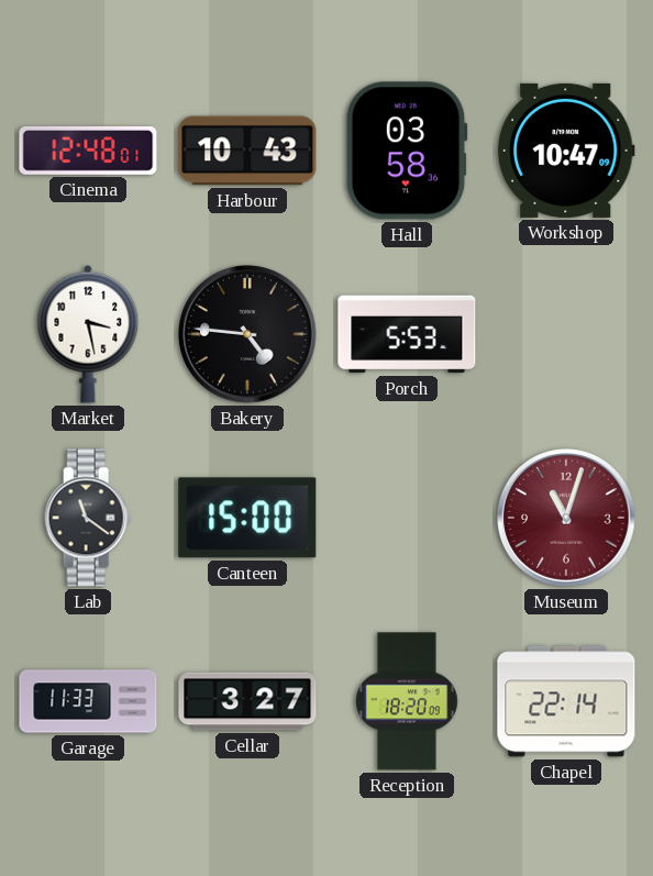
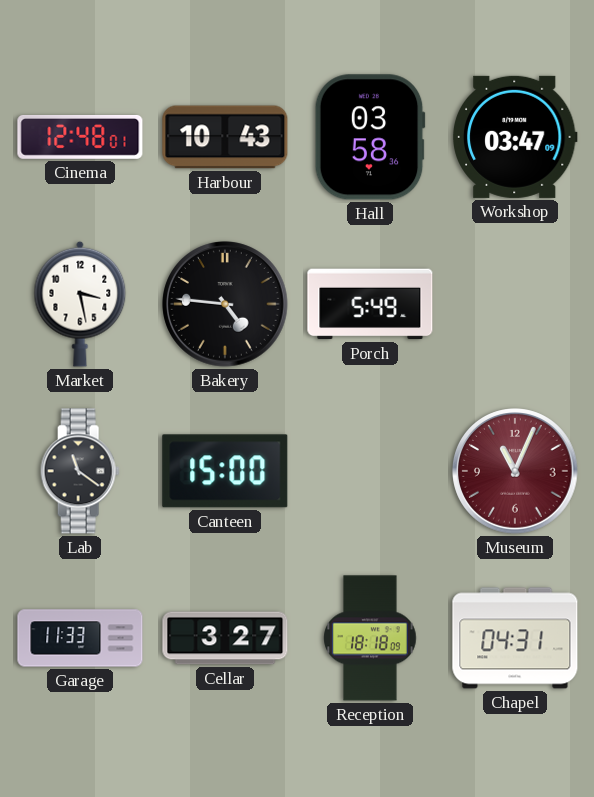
Workshop: 10:47 -> 03:47
Porch: 5:53 -> 5:49
Museum: 11:03 -> 11:04
Reception: 18:20 -> 18:18
Chapel: 22:14 -> 04:31
